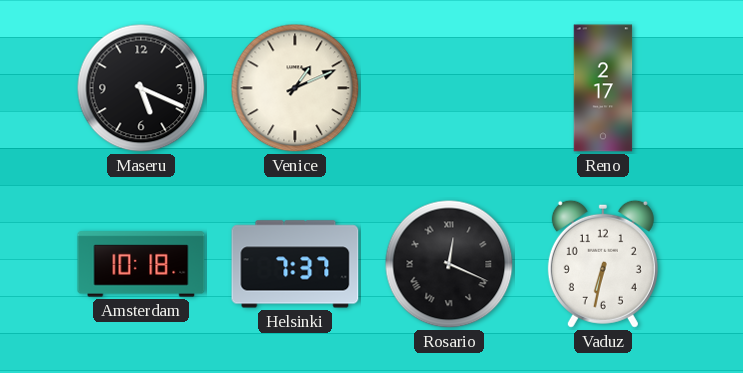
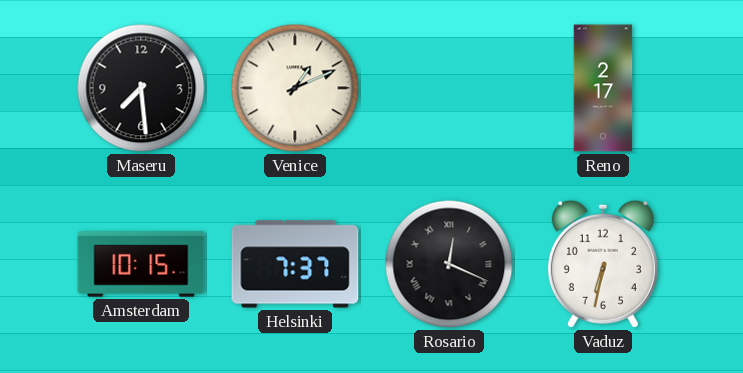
Maseru: 5:19 -> 7:29
Amsterdam: 10:18 -> 10:15
